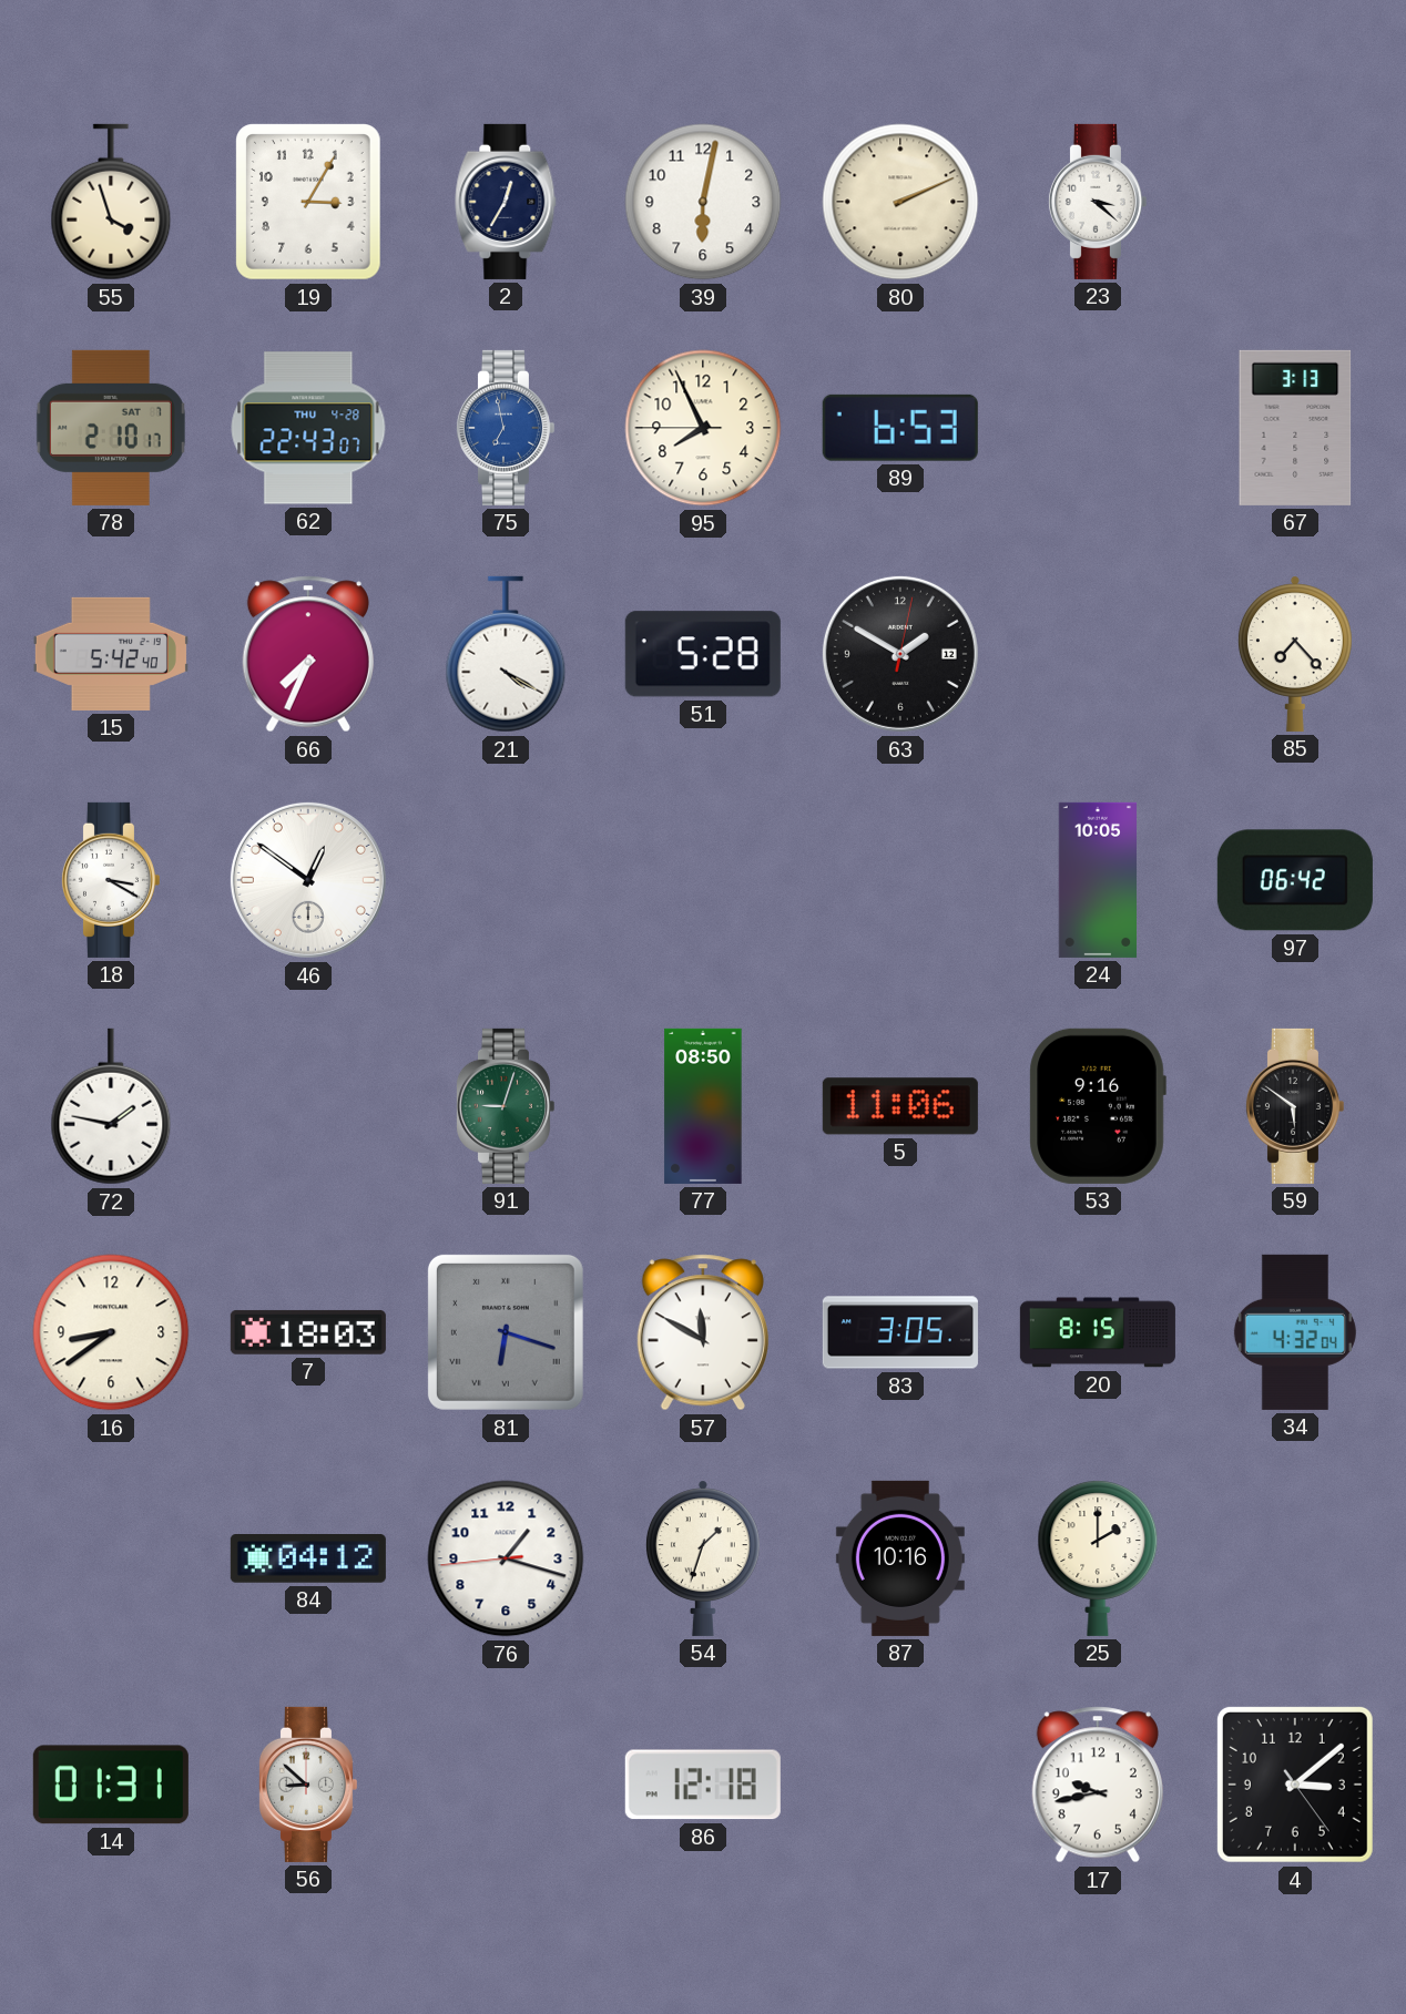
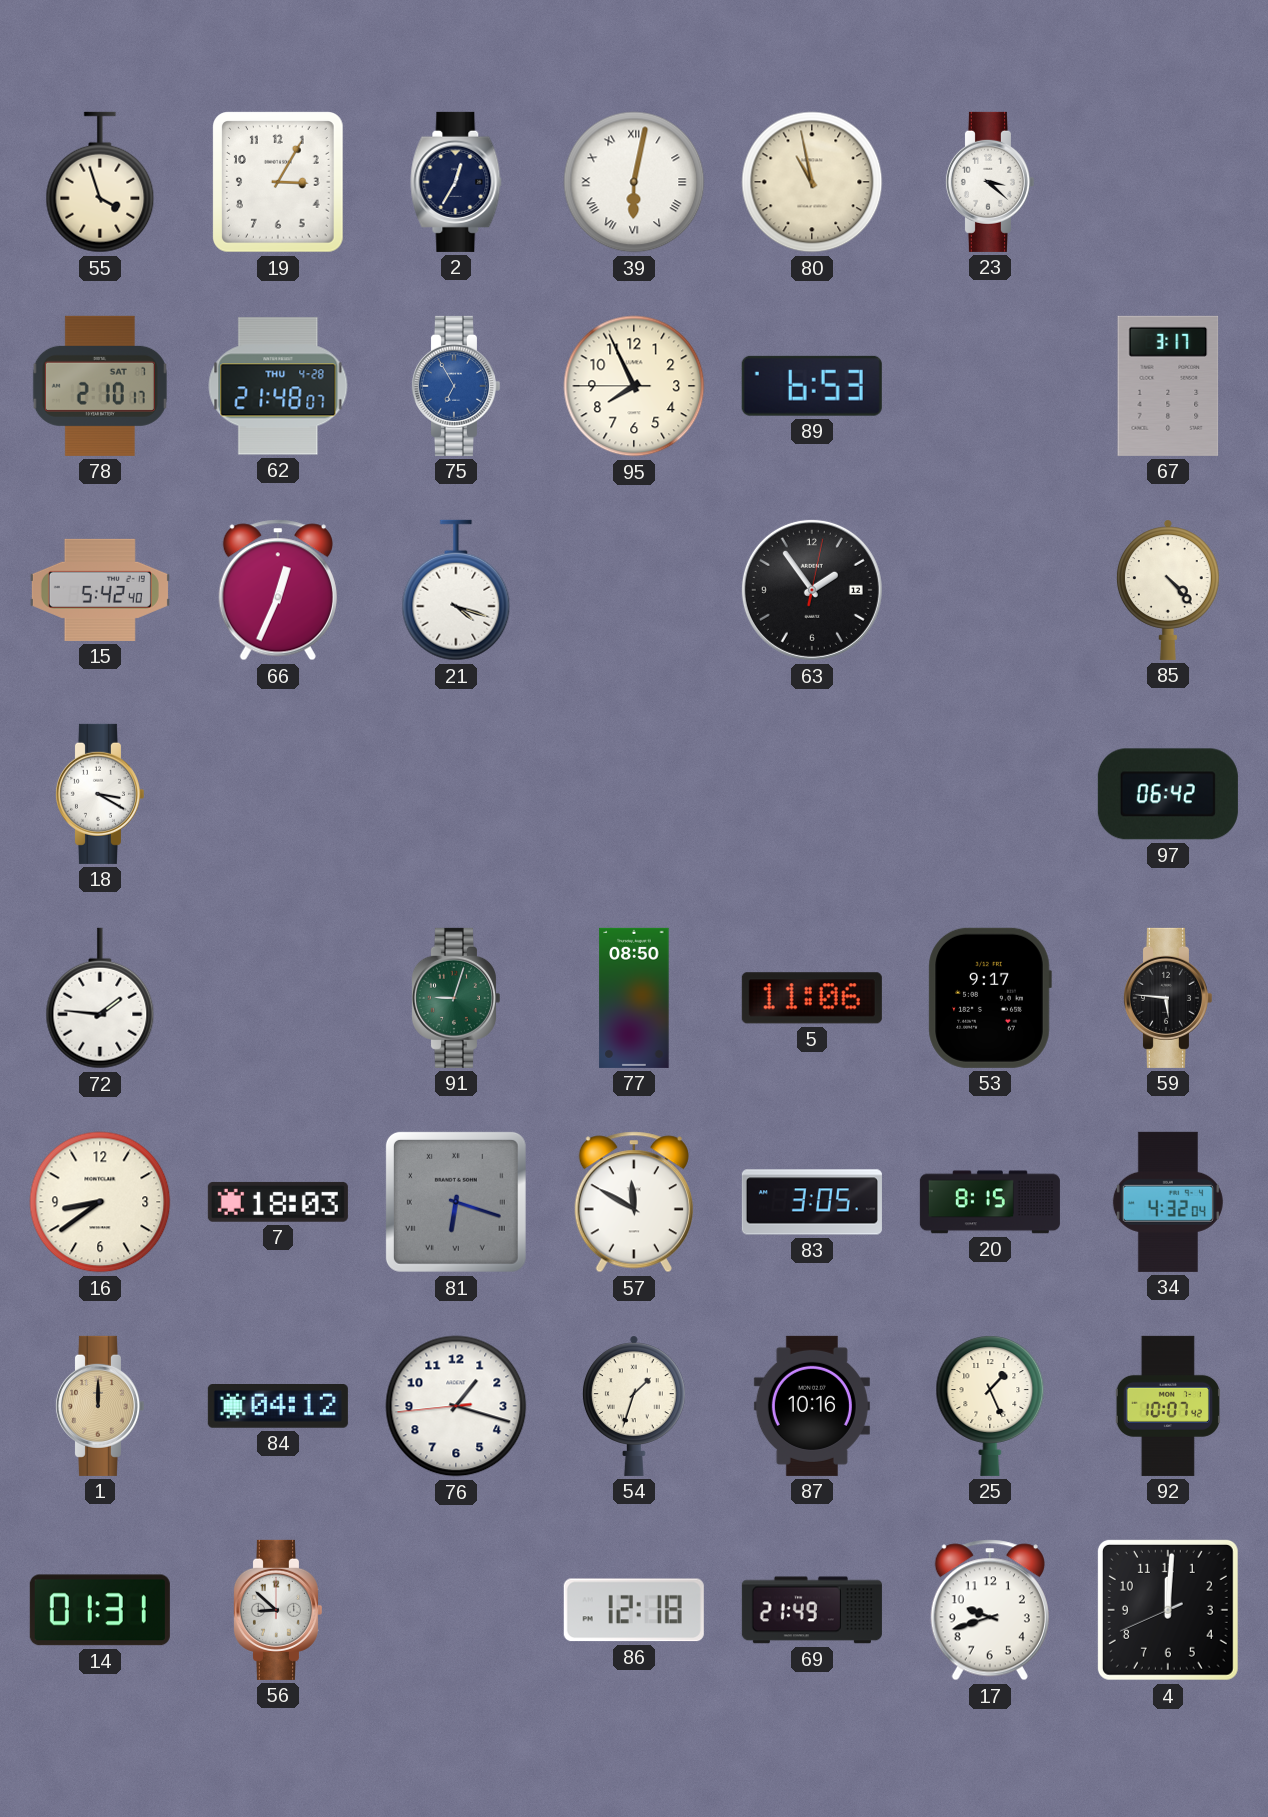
39 numerals: Arabic -> Roman
80: 2:11 -> 10:58
62: 22:43 -> 21:48
75: 6:58 -> 6:55
67: 3:13 -> 3:17
66: 7:34 -> 12:34
21: 4:20 -> 4:18
51: 5:28 -> none
63: 1:50 -> 1:54
85: 7:23 -> 4:23
46: 12:51 -> none
24: 10:05 -> none
72: 1:47 -> 1:46
53: 9:16 -> 9:17
59: 5:51 -> 5:46
1: none -> 12:00
25: 2:00 -> 1:26
92: none -> 10:07
69: none -> 21:49
17: 9:43 -> 9:42
4: 3:08 -> 12:00
